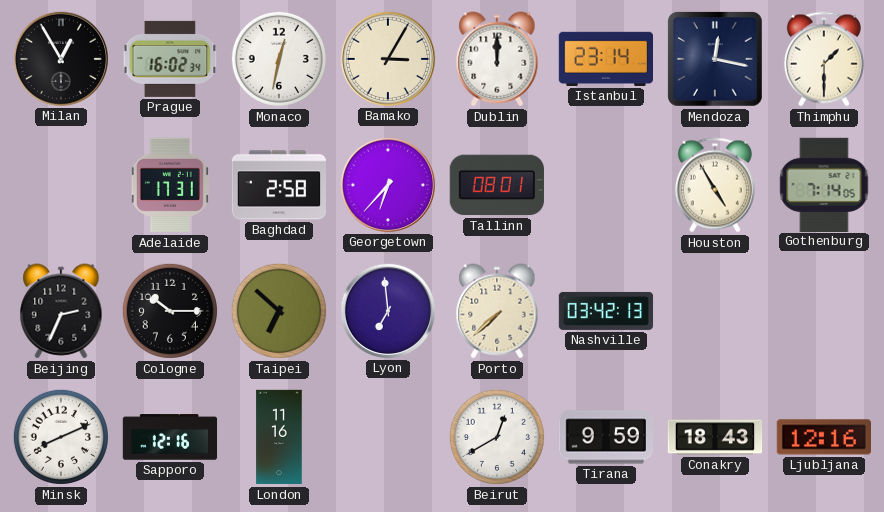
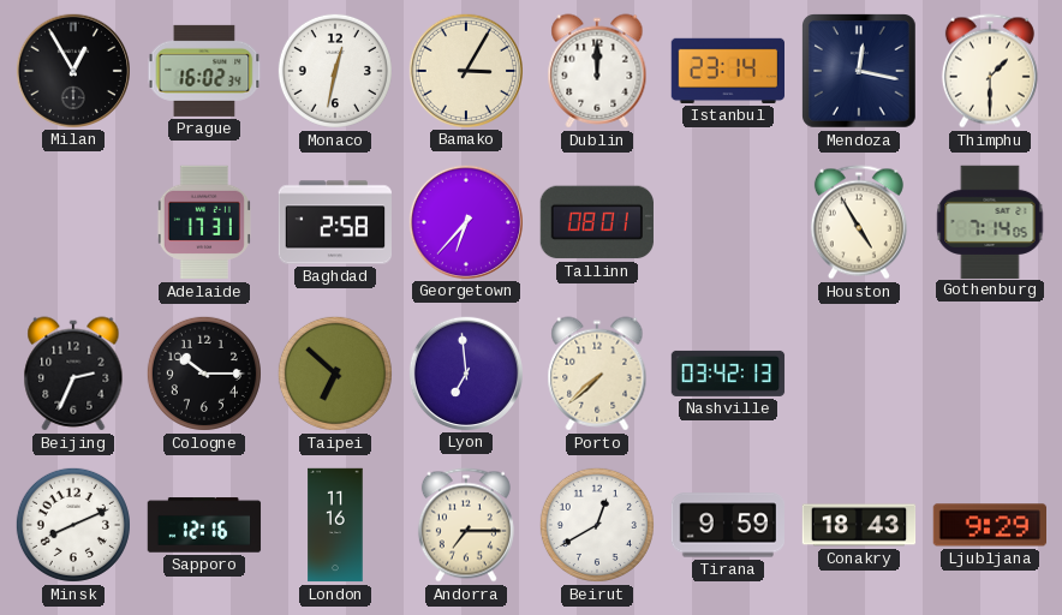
Andorra: none -> 7:15
Ljubljana: 12:16 -> 9:29
